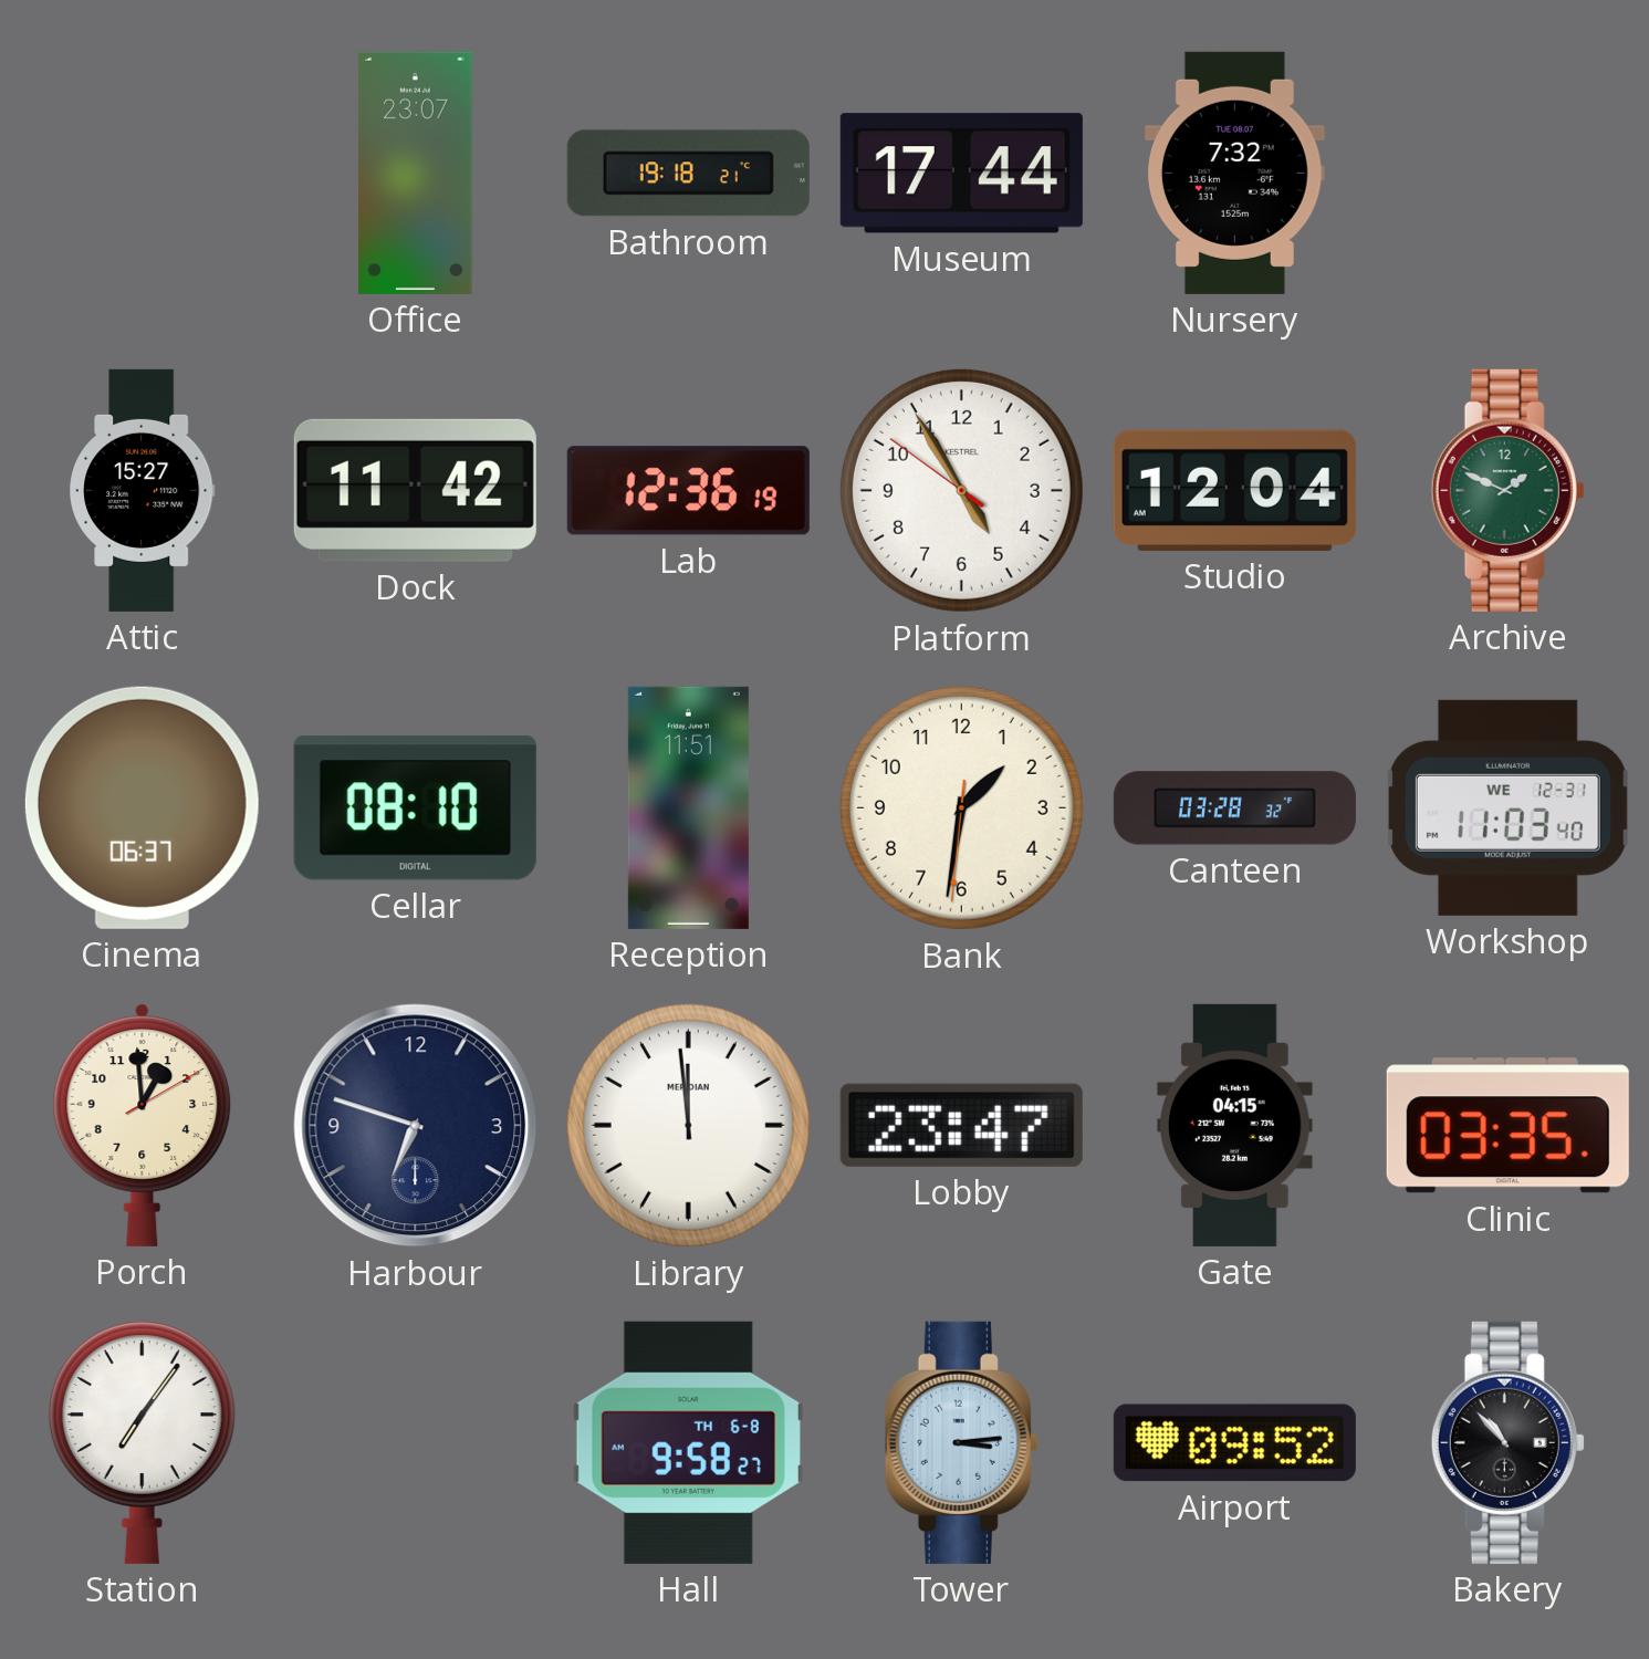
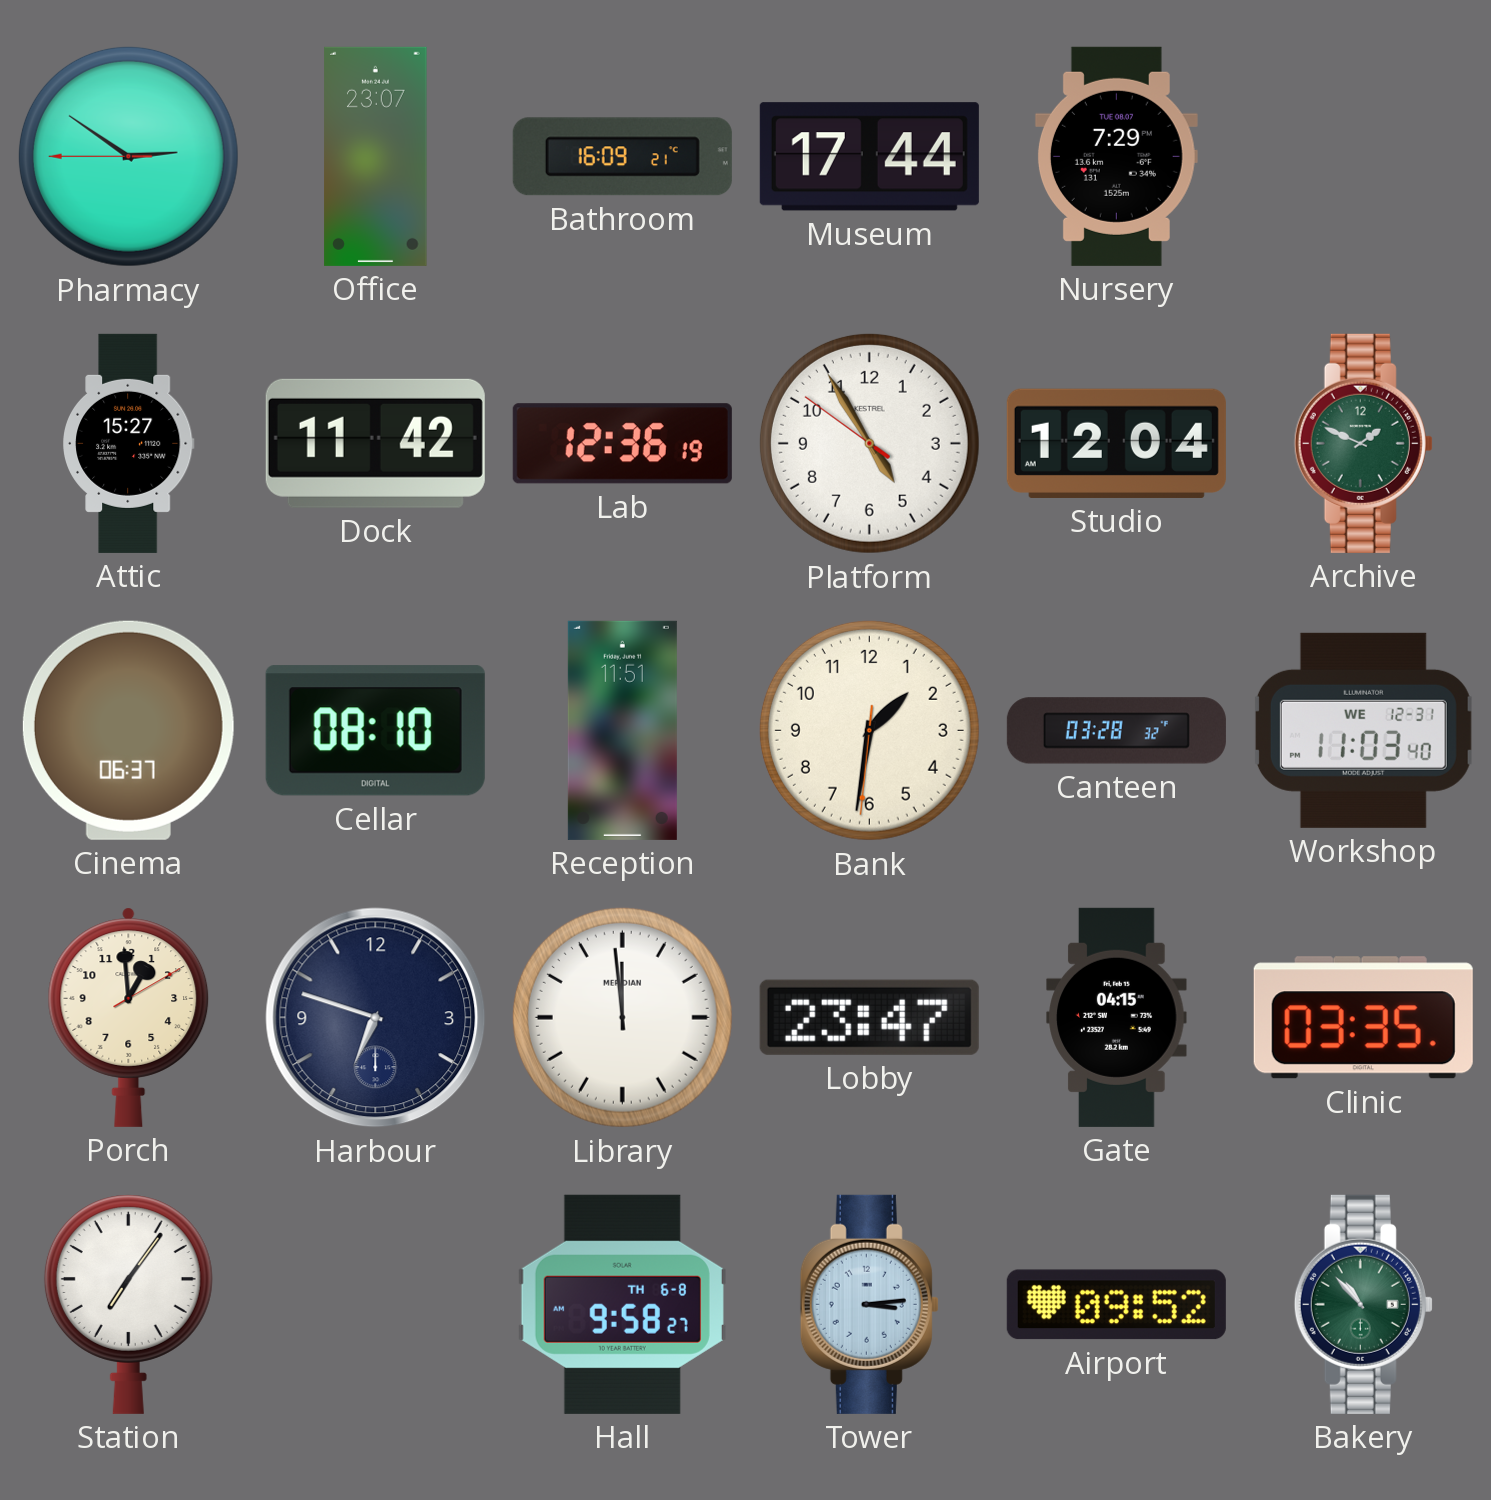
Pharmacy: none -> 2:50
Bathroom: 19:18 -> 16:09
Nursery: 7:32 -> 7:29
Bakery dial: black -> green
